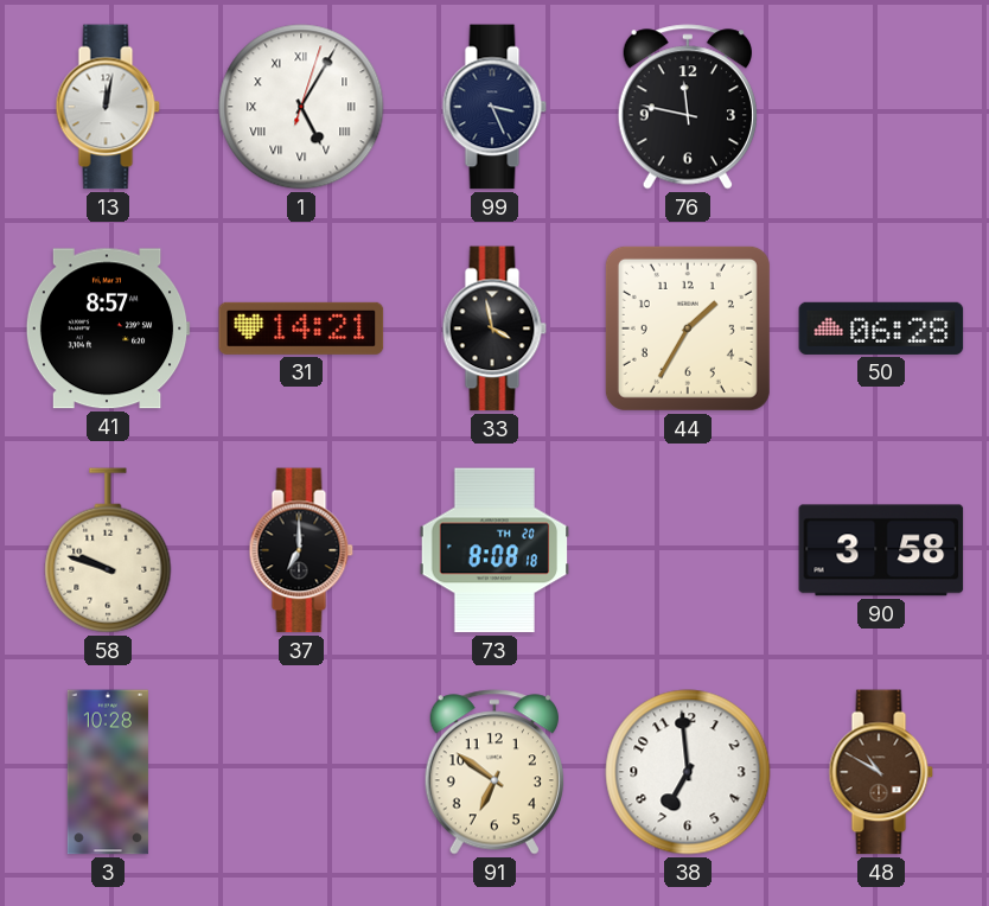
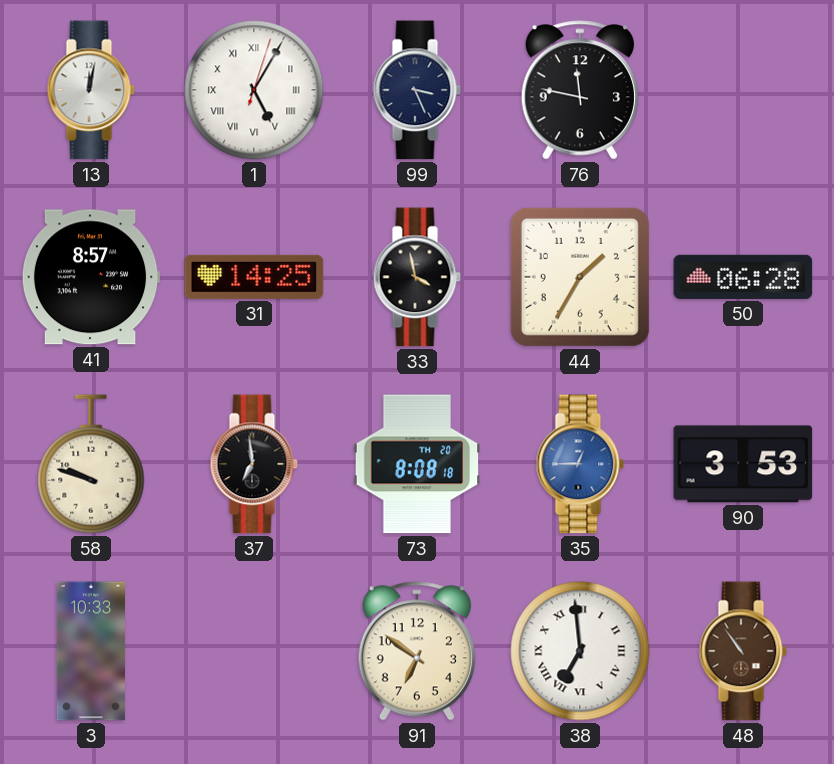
31: 14:21 -> 14:25
37: 7:00 -> 6:59
35: none -> 12:45
90: 3:58 -> 3:53
3: 10:28 -> 10:33
38 numerals: Arabic -> Roman
48: 10:50 -> 10:54
